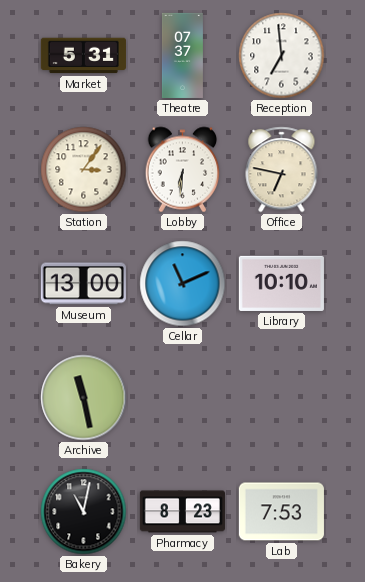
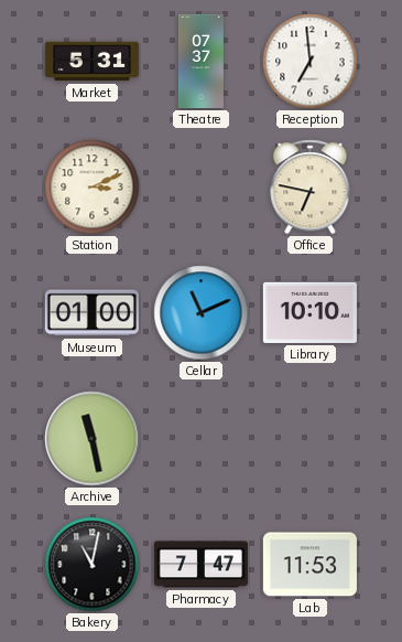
Station: 3:06 -> 3:11
Lobby: 6:31 -> none
Museum: 13:00 -> 01:00
Pharmacy: 8:23 -> 7:47
Lab: 7:53 -> 11:53
